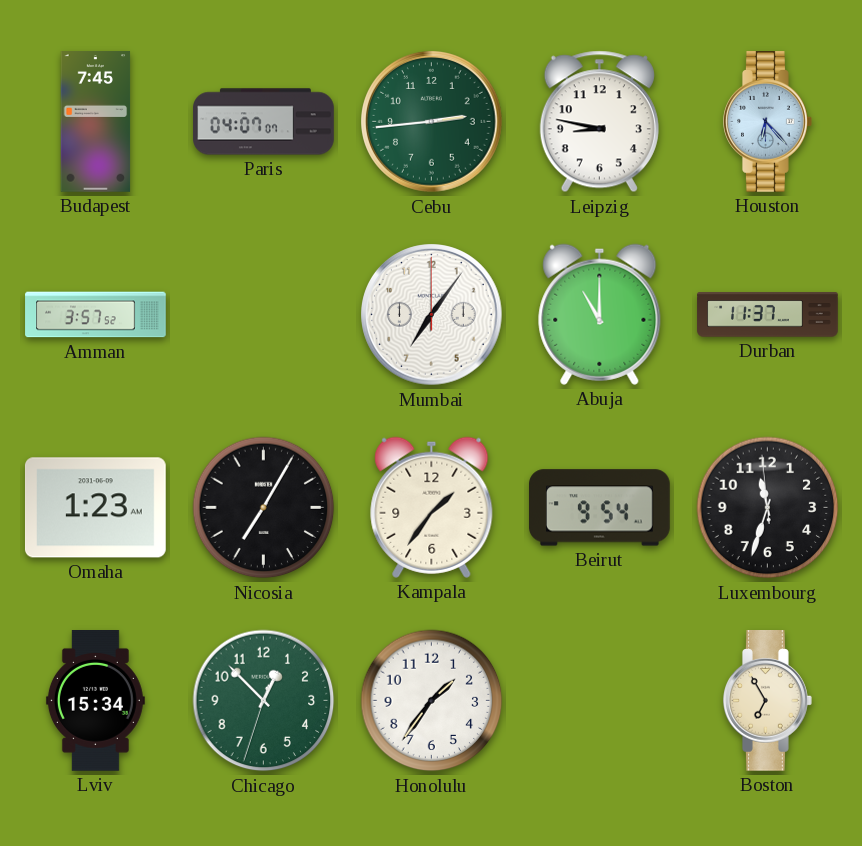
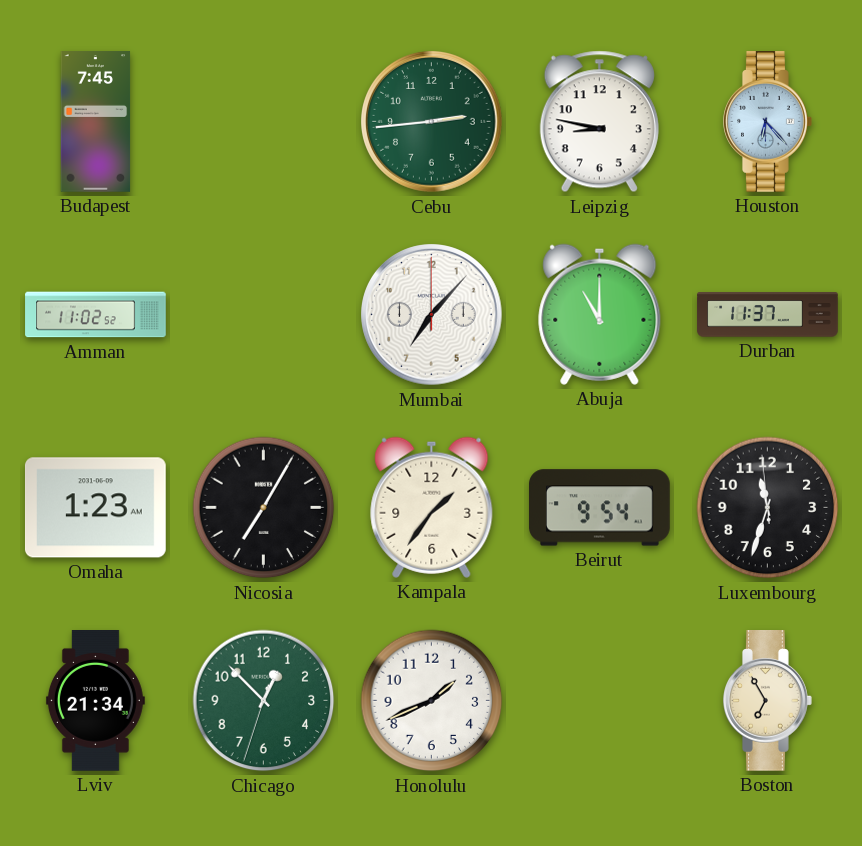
Paris: 04:07 -> none
Amman: 3:57 -> 11:02
Mumbai: 7:06 -> 7:07
Lviv: 15:34 -> 21:34
Honolulu: 1:36 -> 1:41
